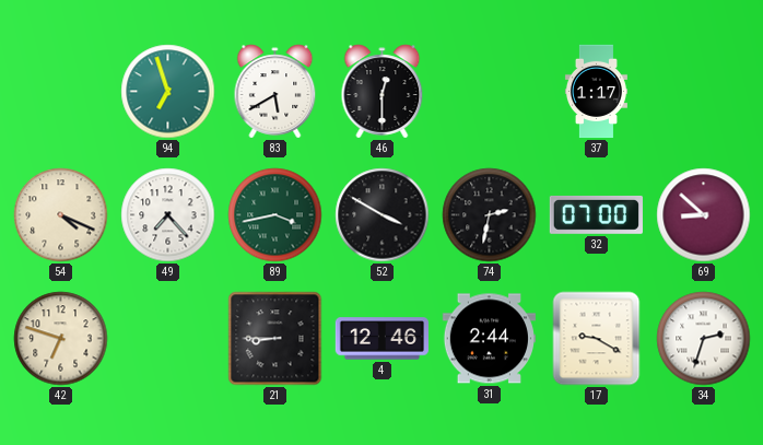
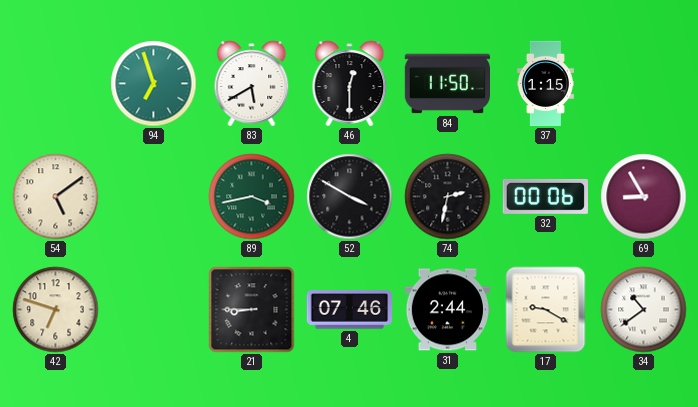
84: none -> 11:50
37: 1:17 -> 1:15
54: 4:19 -> 5:09
49: 7:23 -> none
32: 07:00 -> 00:06
69: 8:52 -> 8:55
4: 12:46 -> 07:46
34: 2:33 -> 10:39
